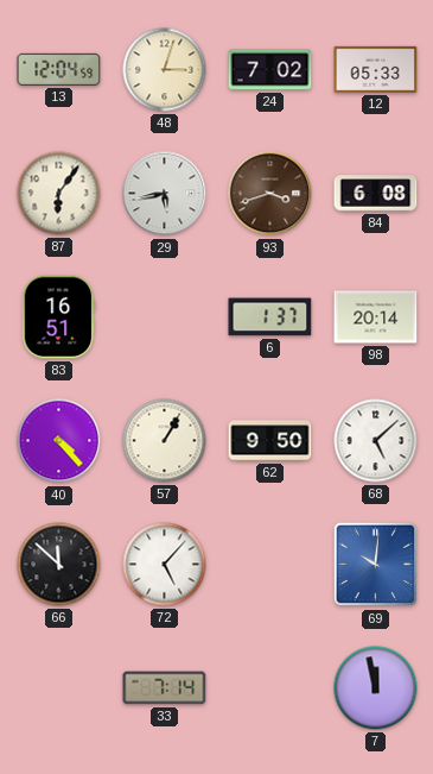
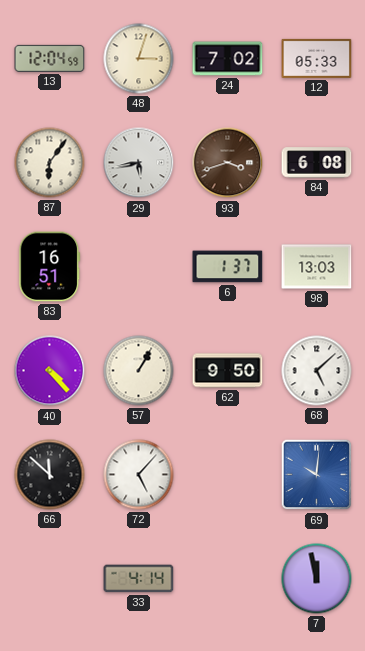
98: 20:14 -> 13:03
33: 7:14 -> 4:14
